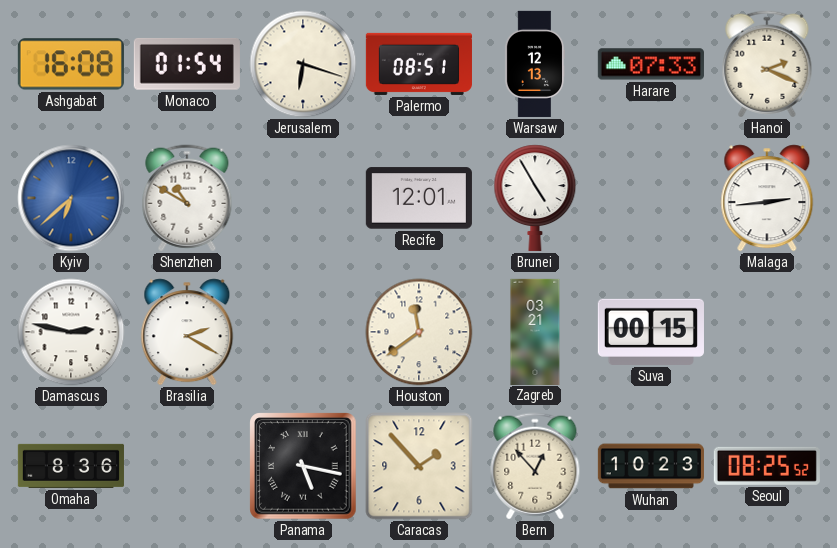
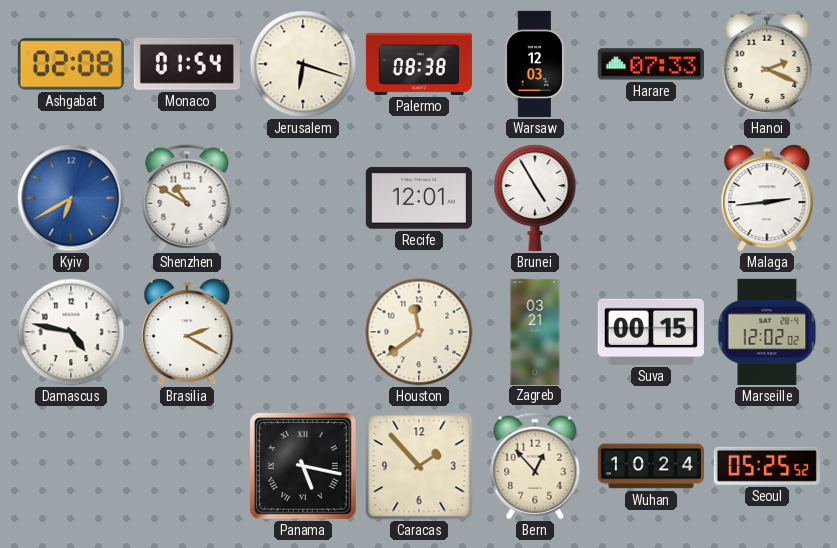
Ashgabat: 16:08 -> 02:08
Palermo: 08:51 -> 08:38
Warsaw: 12:13 -> 12:03
Kyiv: 6:38 -> 6:40
Damascus: 2:47 -> 4:47
Marseille: none -> 12:02
Omaha: 8:36 -> none
Wuhan: 10:23 -> 10:24
Seoul: 08:25 -> 05:25
